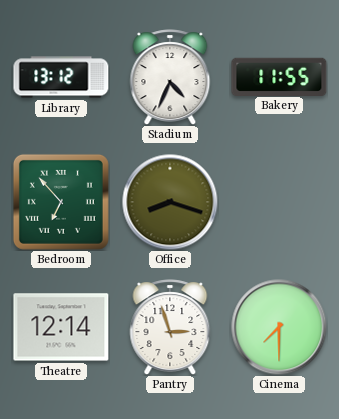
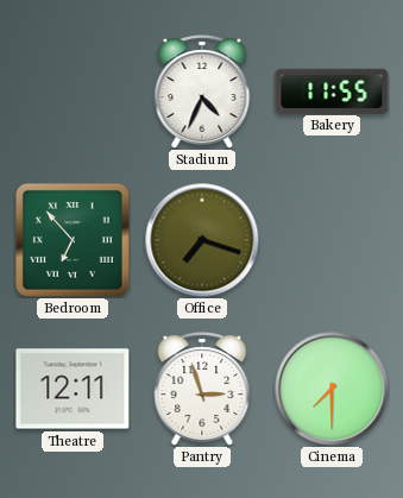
Library: 13:12 -> none
Office: 8:18 -> 7:18
Theatre: 12:14 -> 12:11
